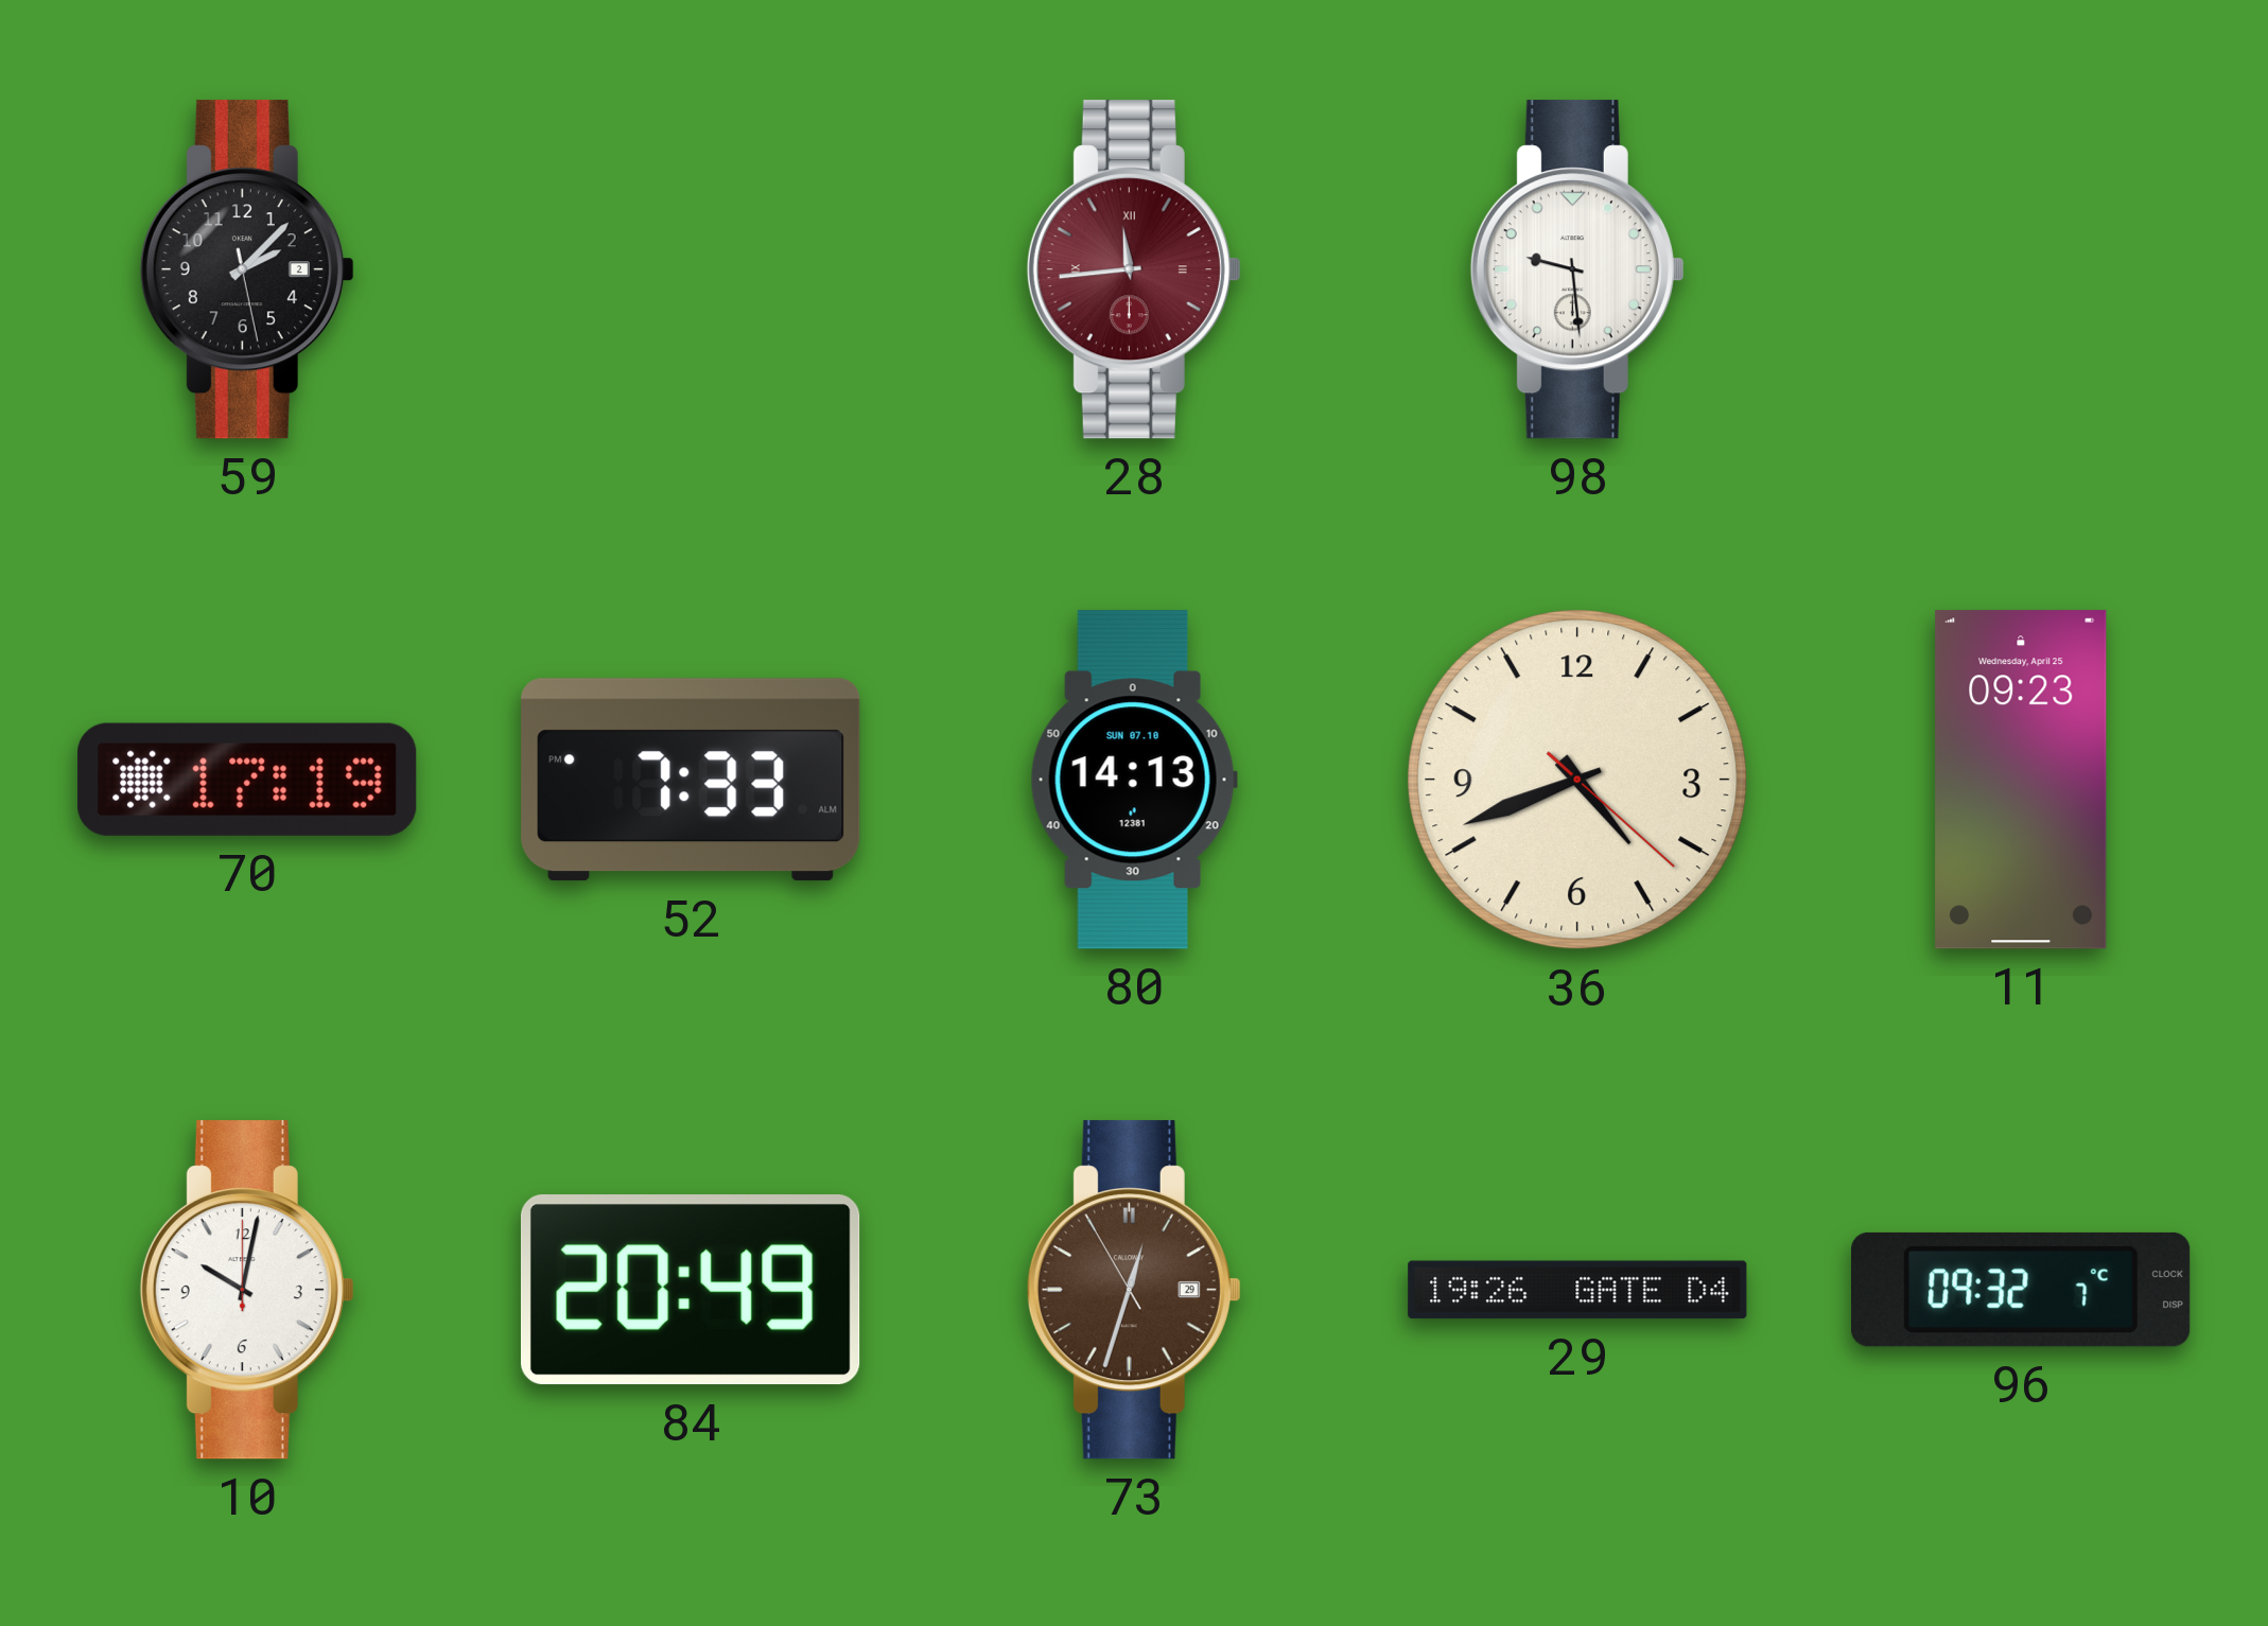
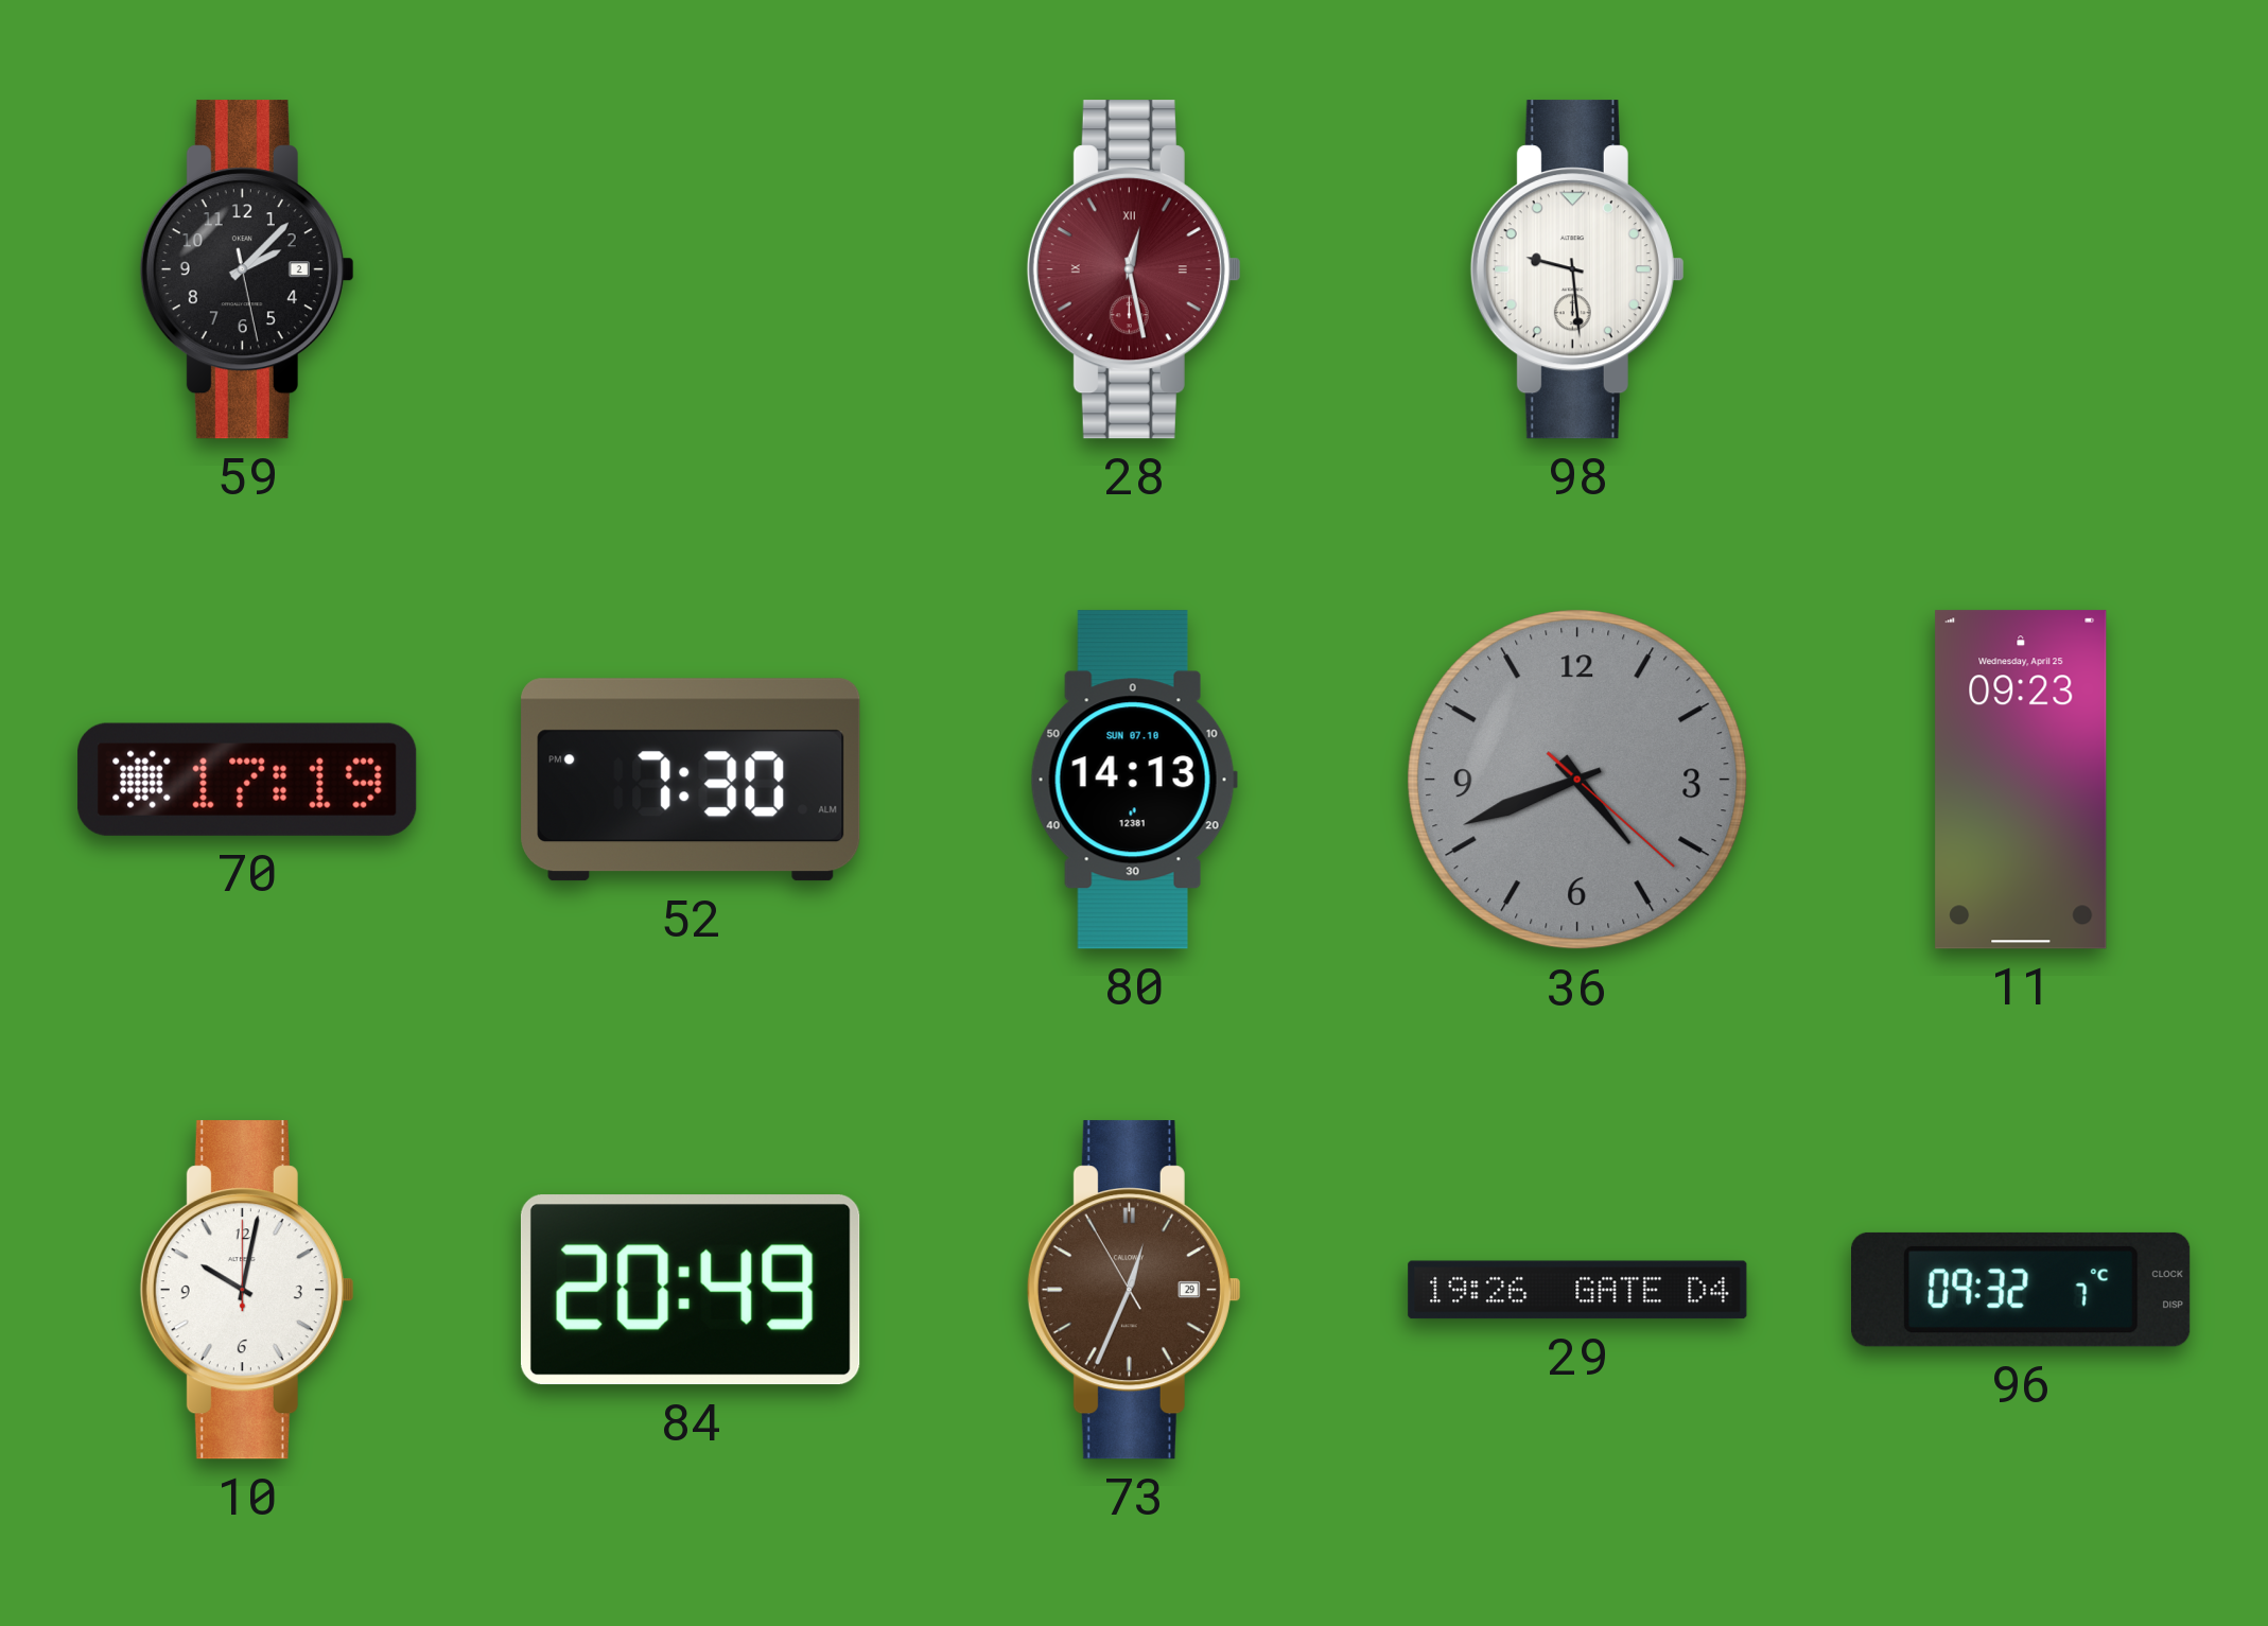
28: 11:44 -> 12:28
52: 7:33 -> 7:30
36 dial: cream -> grey
73: 12:32 -> 12:33
